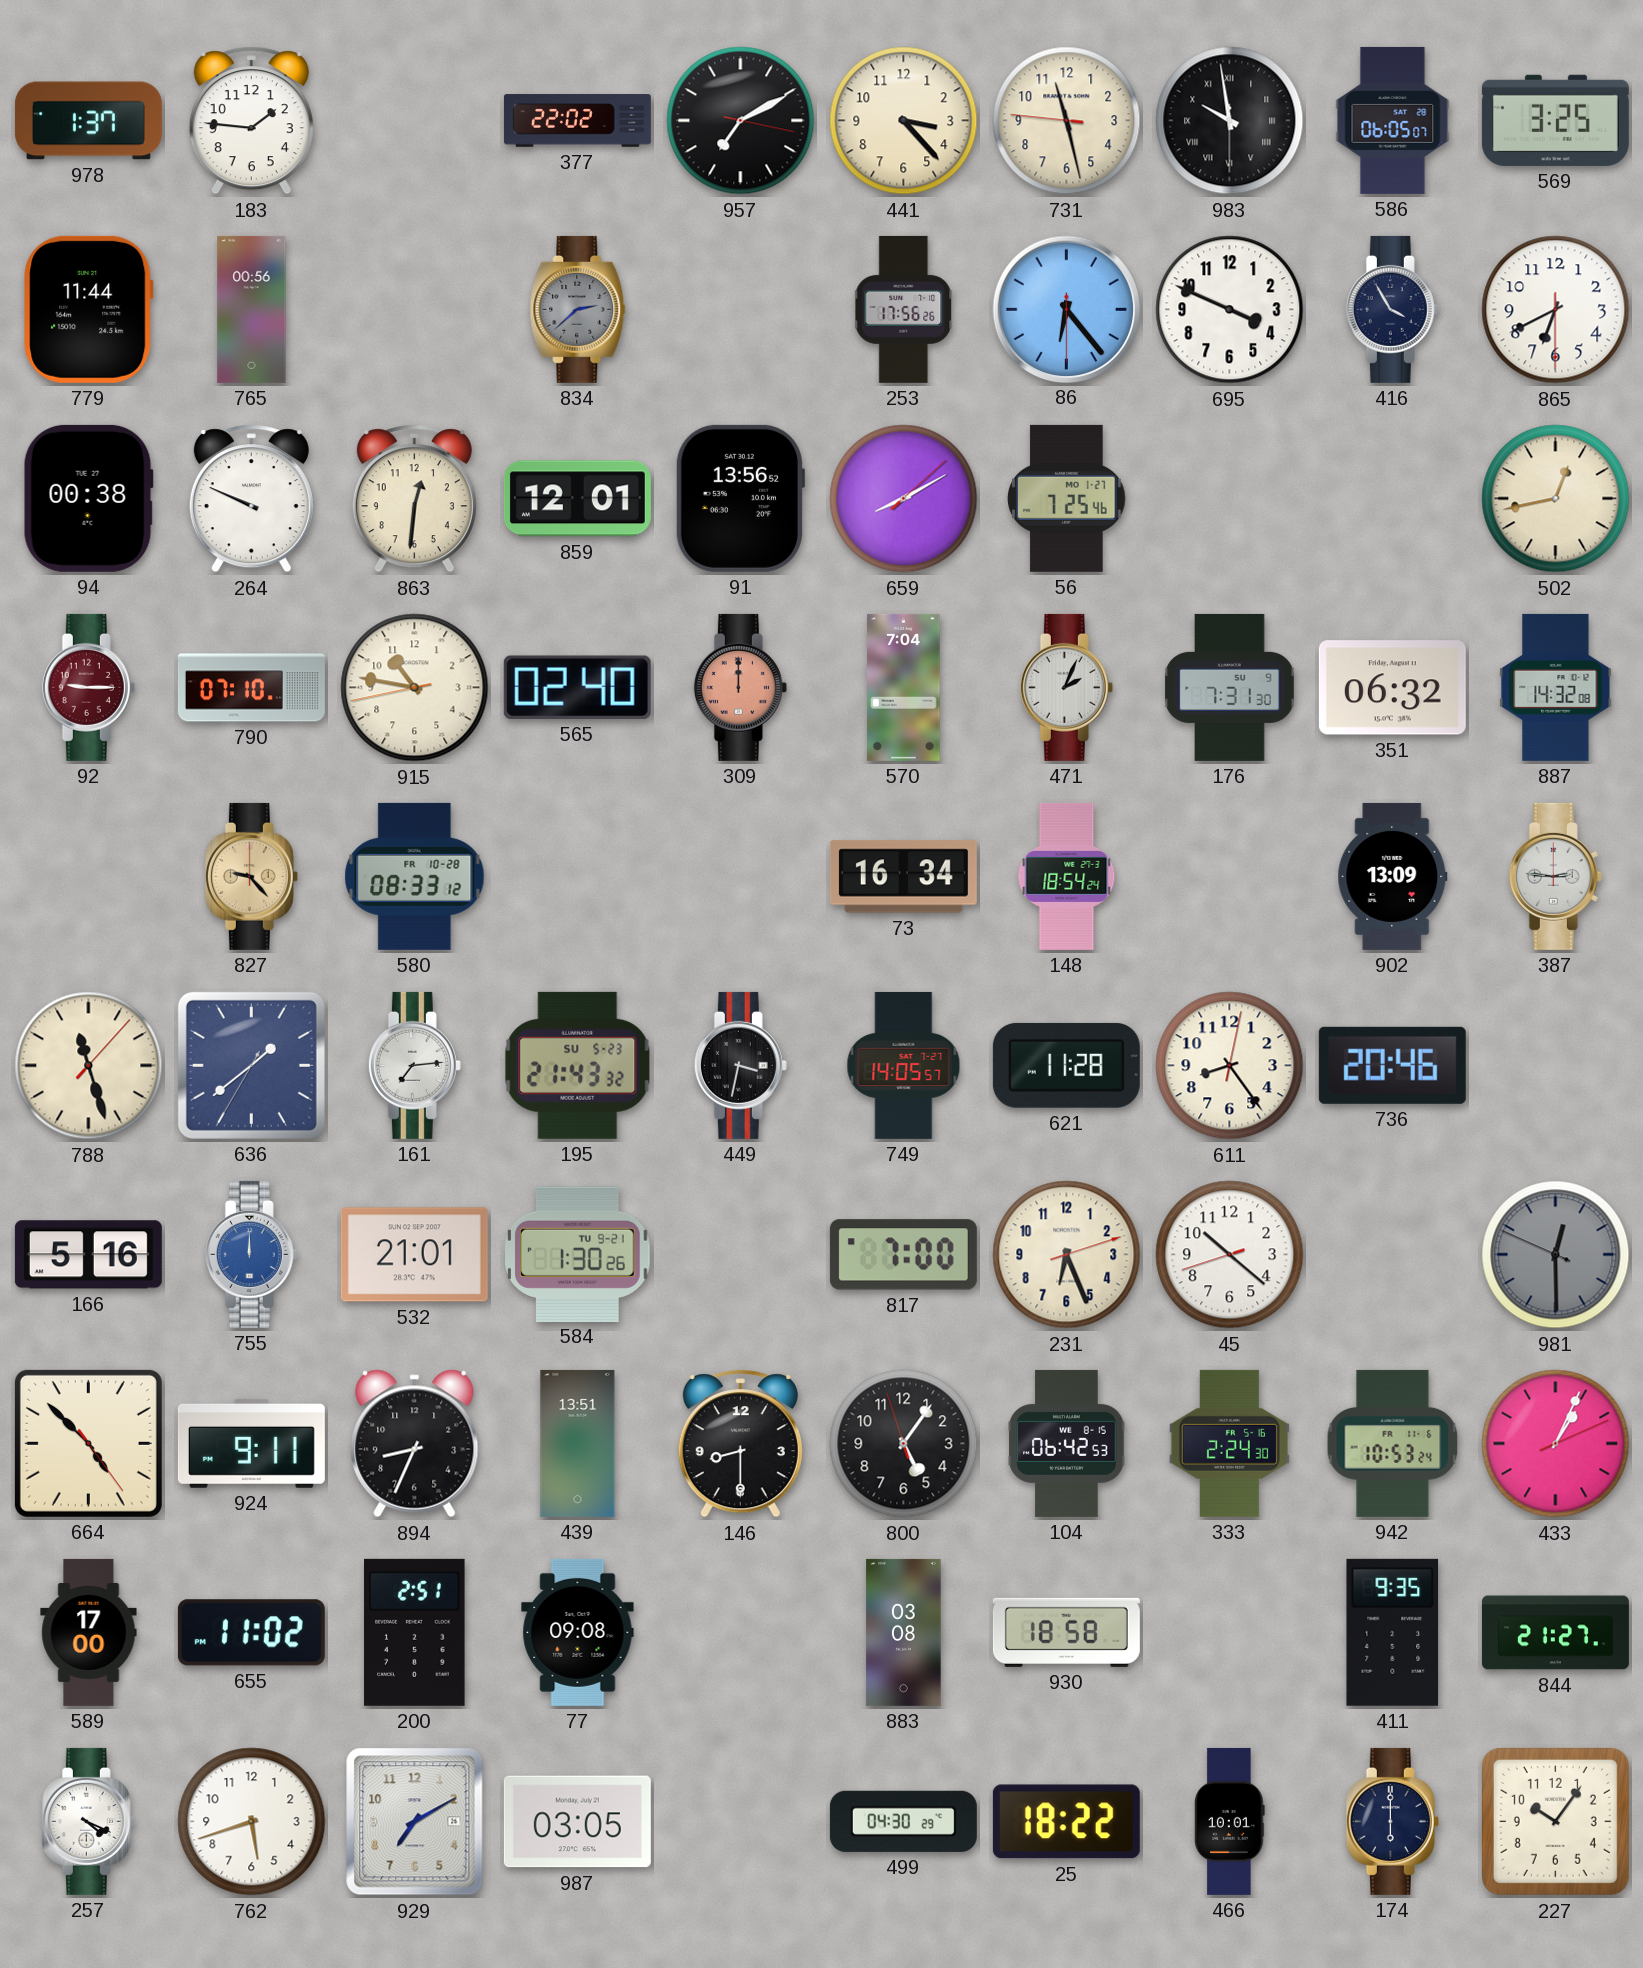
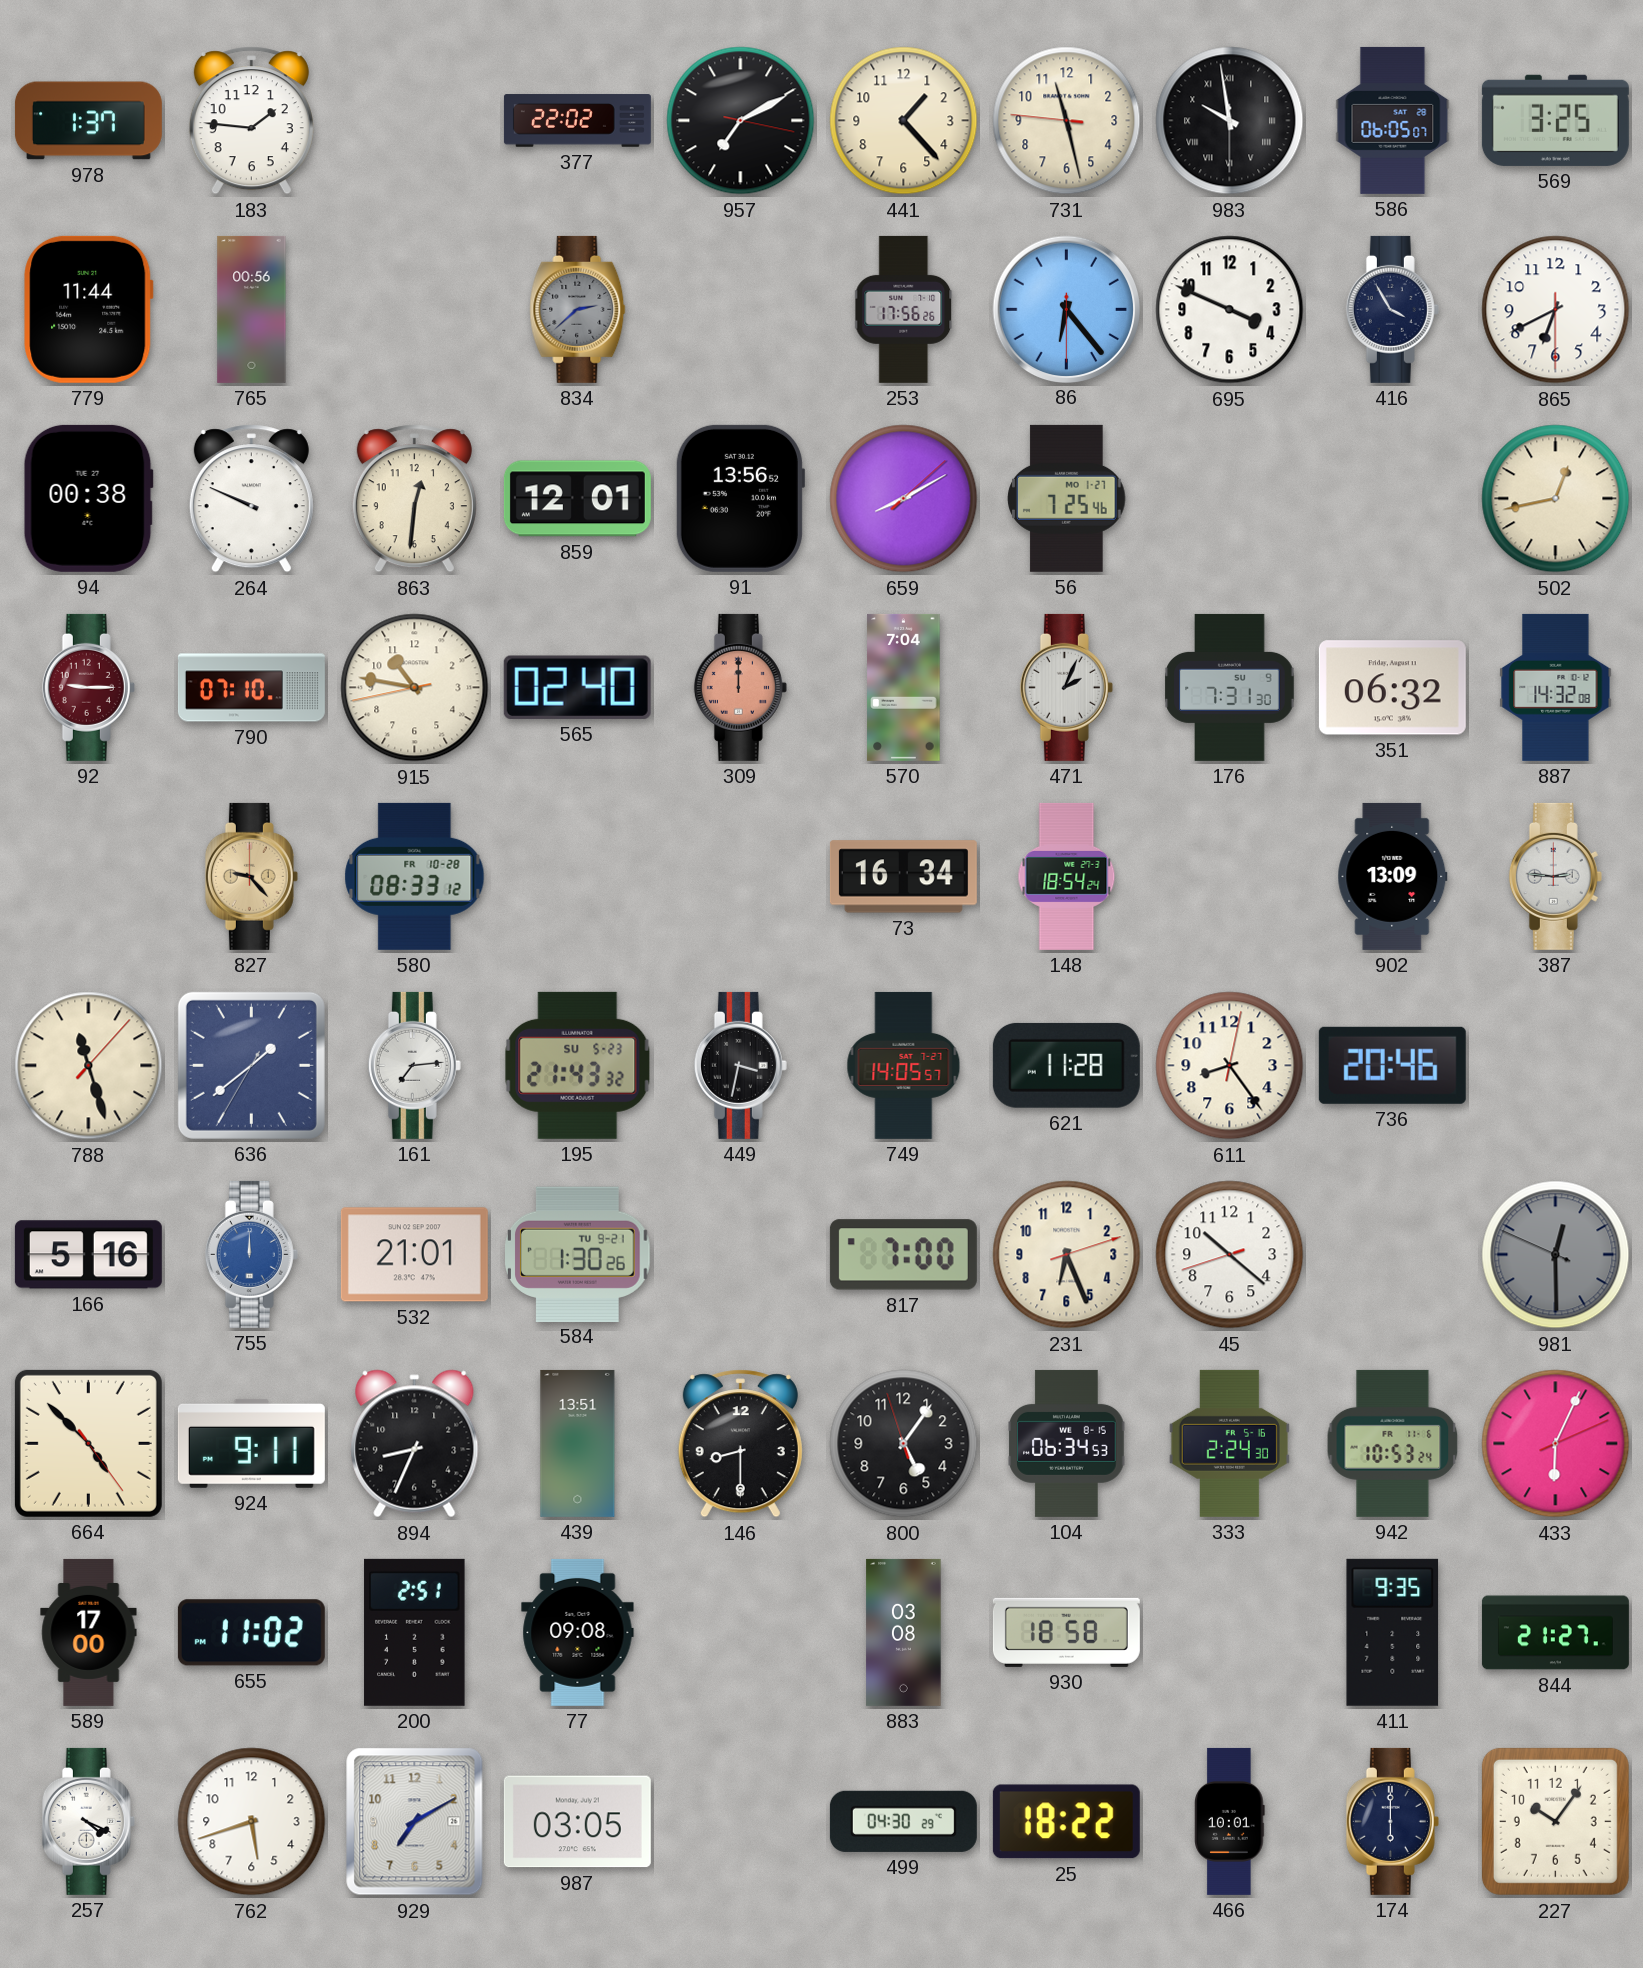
441: 3:23 -> 1:23
104: 06:42 -> 06:34
433: 1:04 -> 6:04
